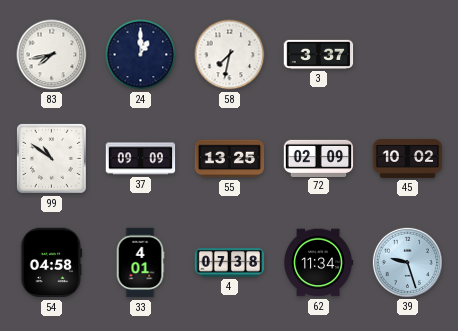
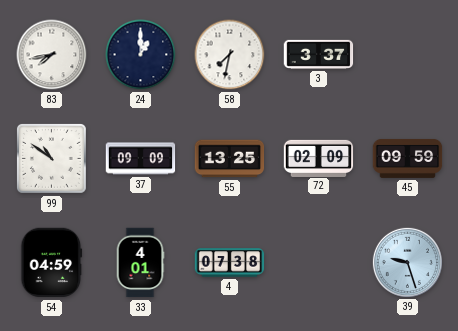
45: 10:02 -> 09:59
54: 04:58 -> 04:59
62: 11:34 -> none
